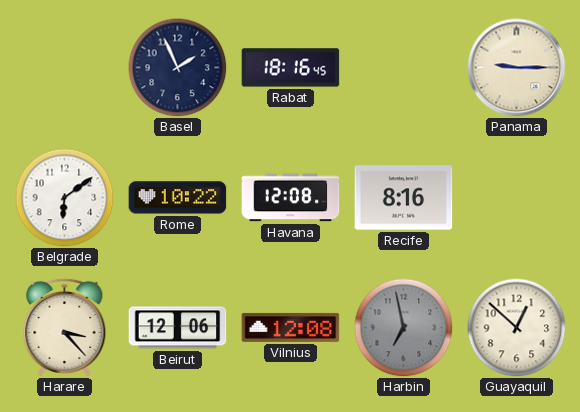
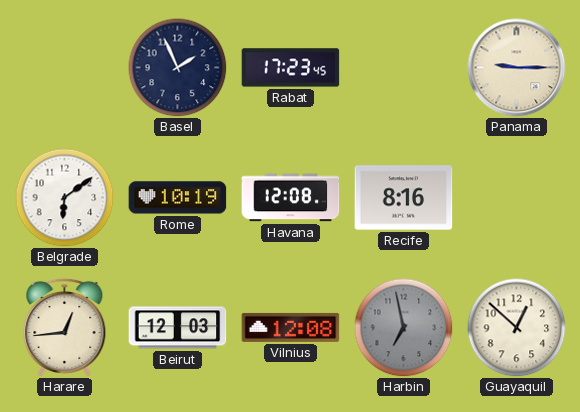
Rabat: 18:16 -> 17:23
Rome: 10:22 -> 10:19
Harare: 3:23 -> 12:44
Beirut: 12:06 -> 12:03
